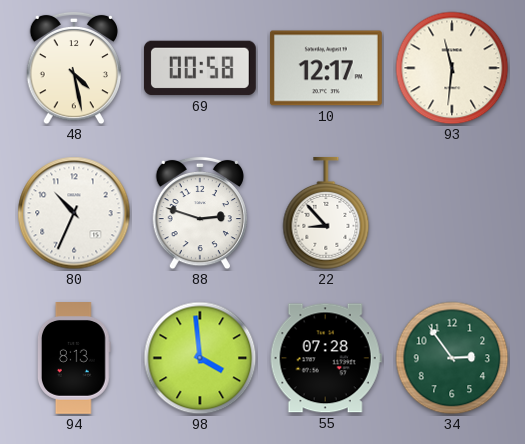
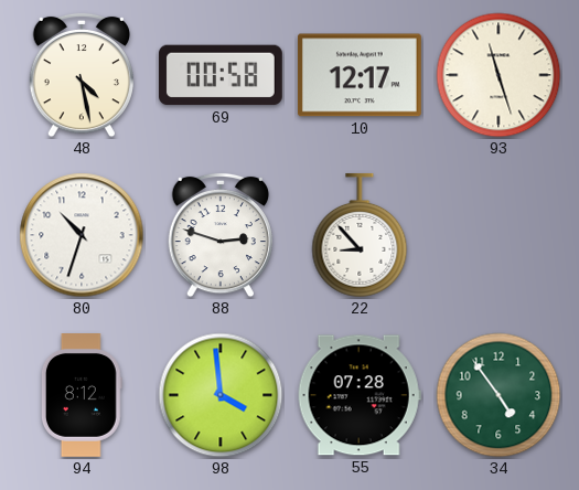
93: 11:31 -> 11:27
80: 10:34 -> 10:33
94: 8:13 -> 8:12
34: 2:54 -> 4:54
